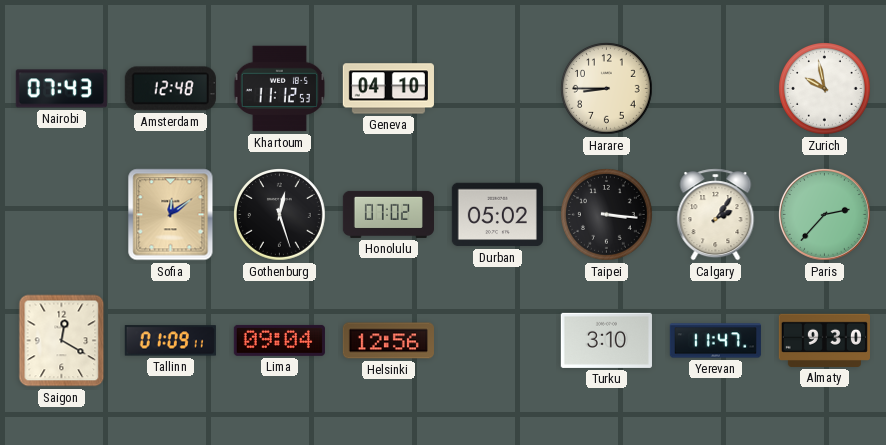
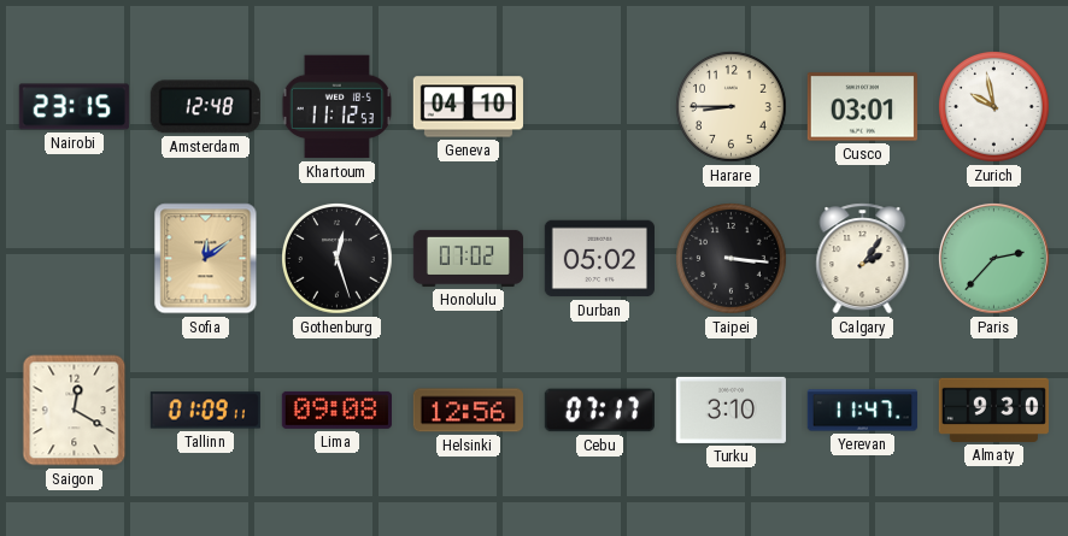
Nairobi: 07:43 -> 23:15
Cusco: none -> 03:01
Lima: 09:04 -> 09:08
Cebu: none -> 07:17
